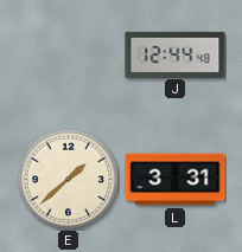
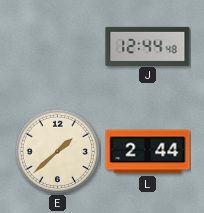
L: 3:31 -> 2:44
